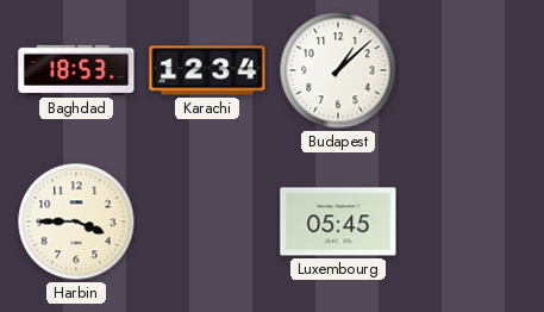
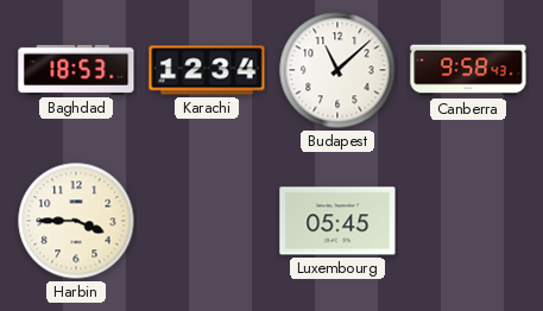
Budapest: 1:08 -> 11:08
Canberra: none -> 9:58
